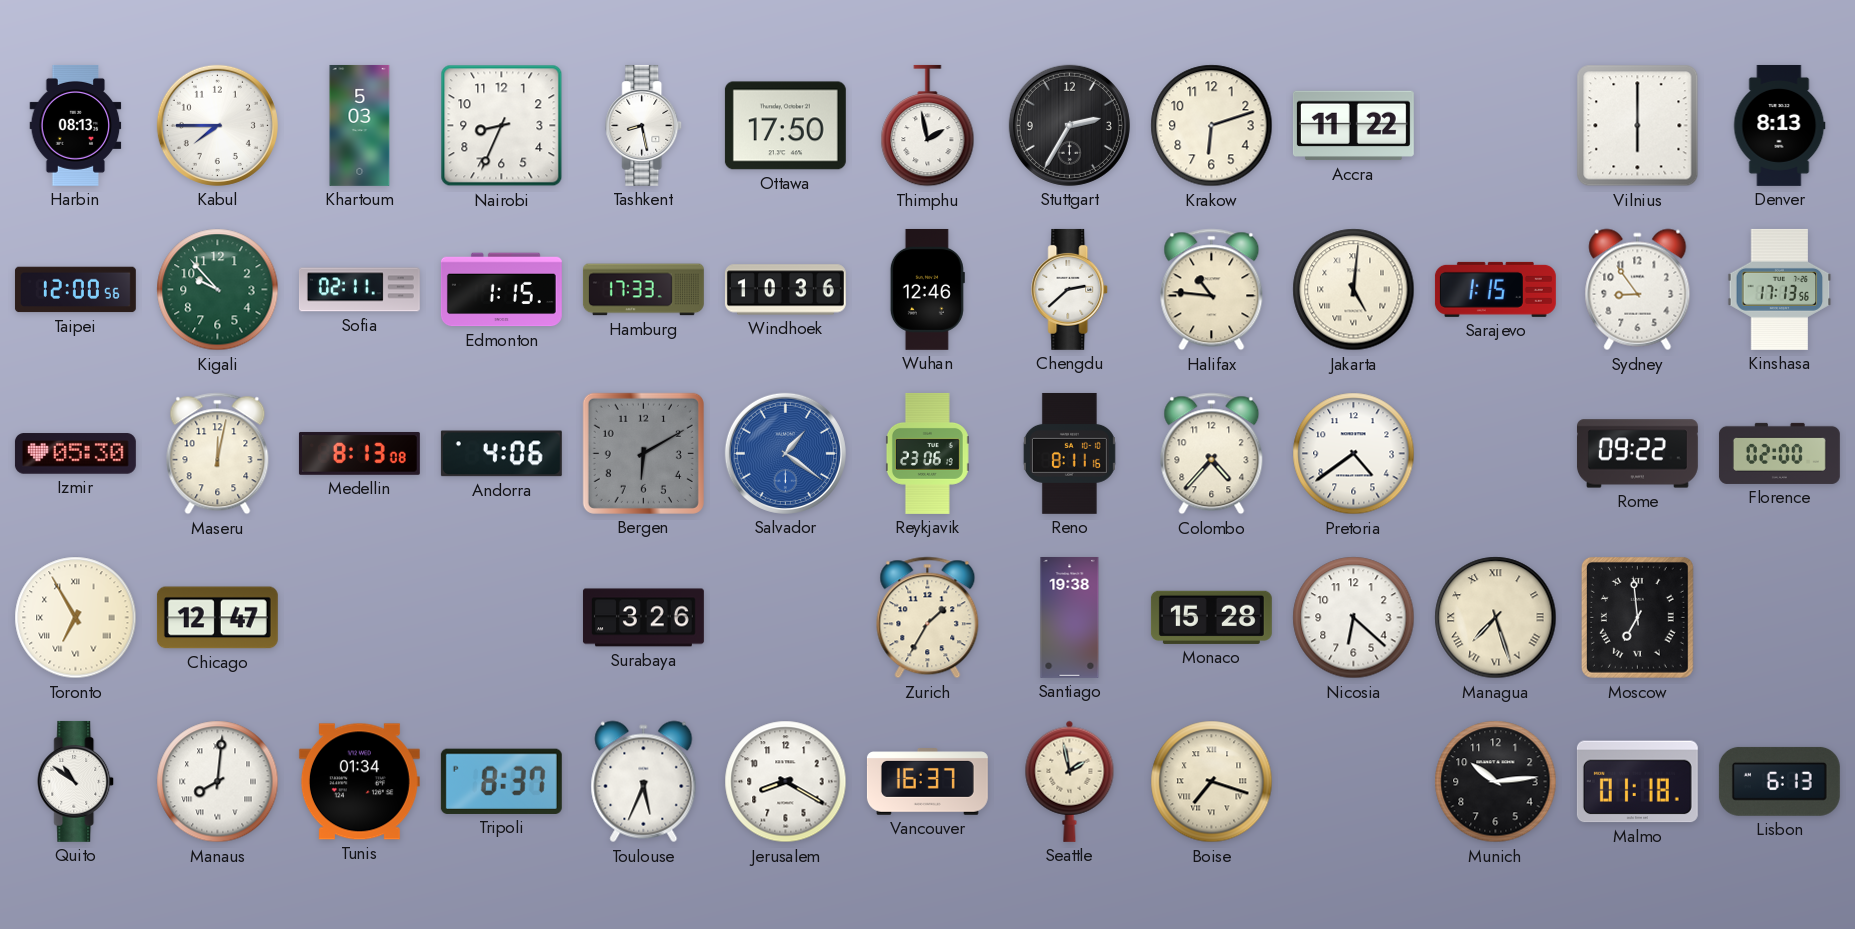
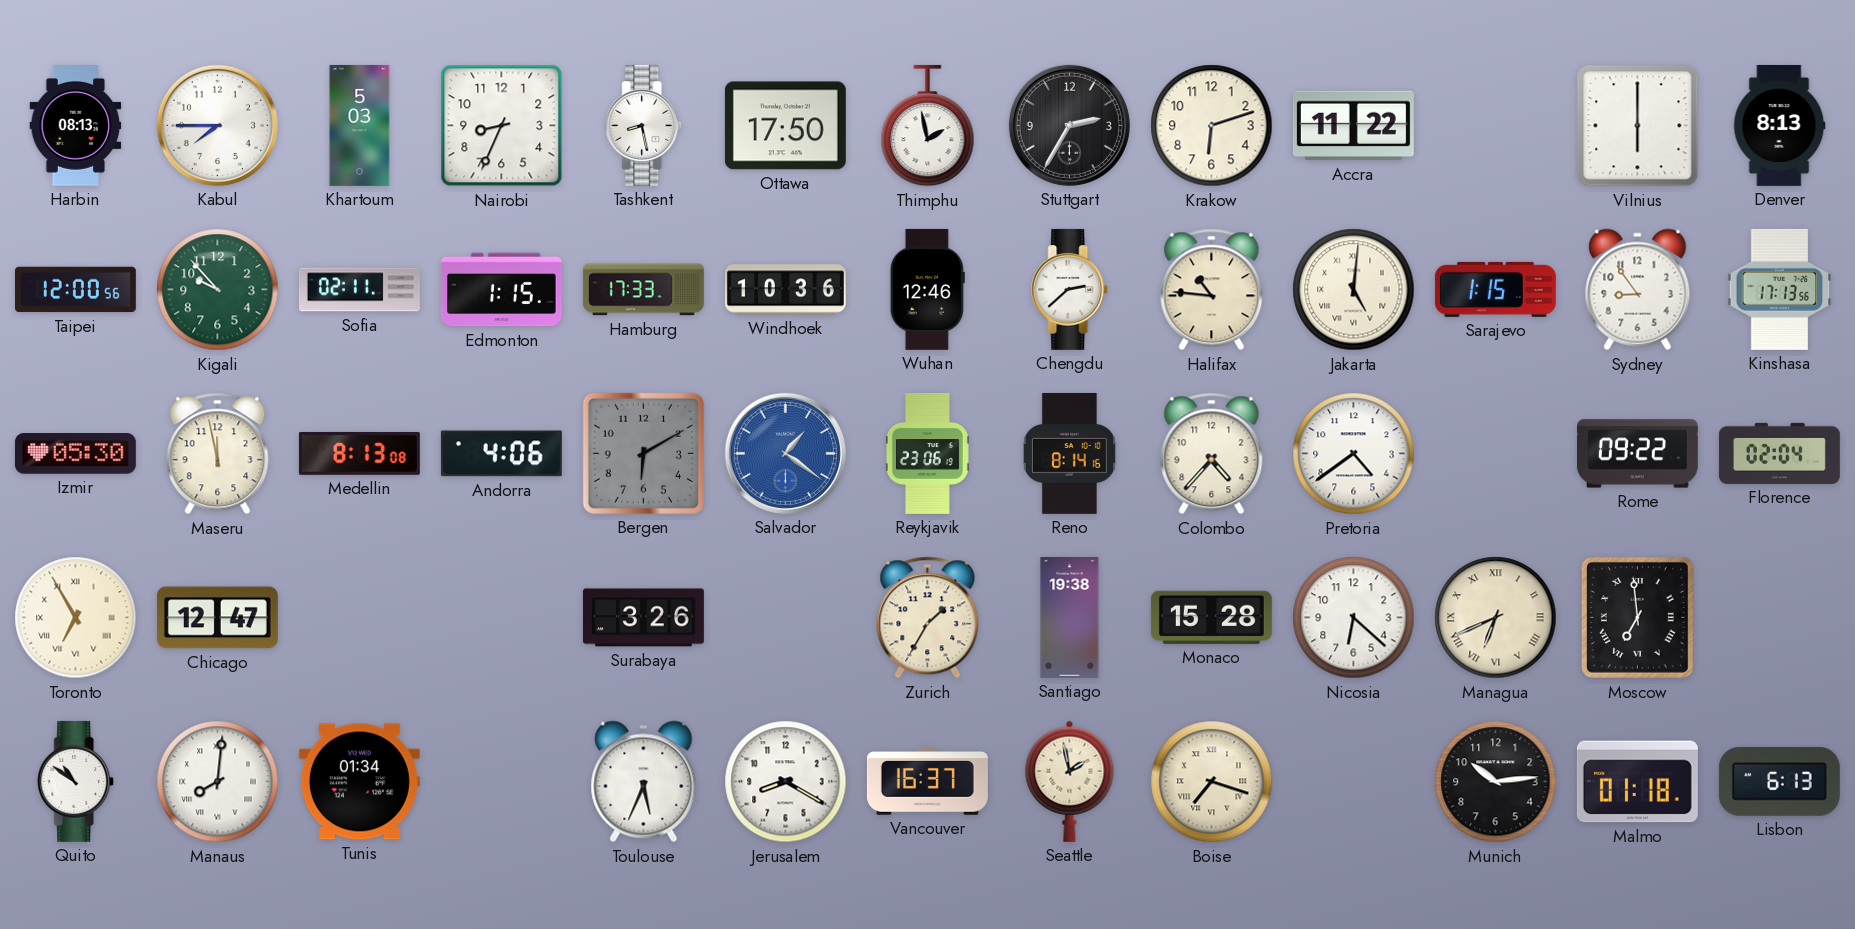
Maseru: 12:02 -> 11:58
Reno: 8:11 -> 8:14
Florence: 02:00 -> 02:04
Managua: 7:27 -> 6:41
Tripoli: 8:37 -> none
